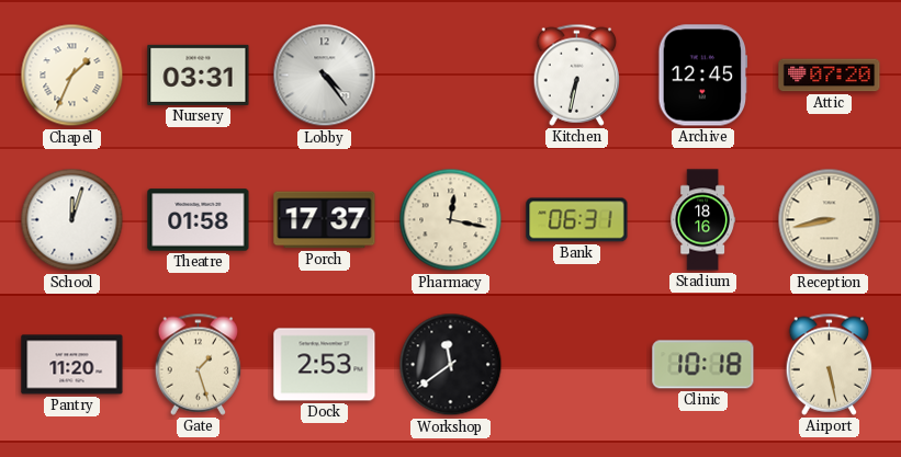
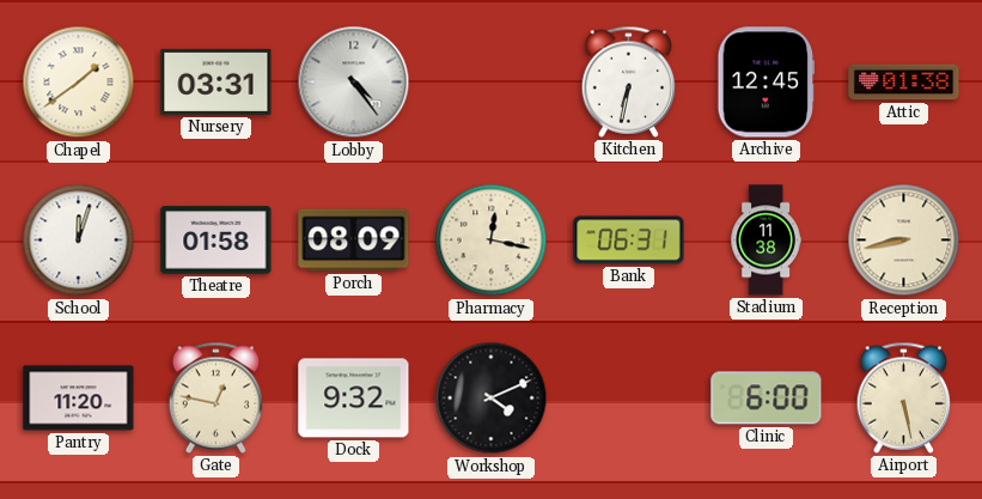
Chapel: 1:34 -> 1:39
Attic: 07:20 -> 01:38
Porch: 17:37 -> 08:09
Stadium: 18:16 -> 11:38
Gate: 1:27 -> 12:47
Dock: 2:53 -> 9:32
Workshop: 11:39 -> 4:11
Clinic: 10:18 -> 6:00
